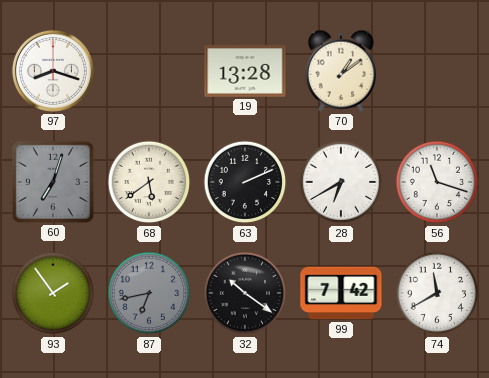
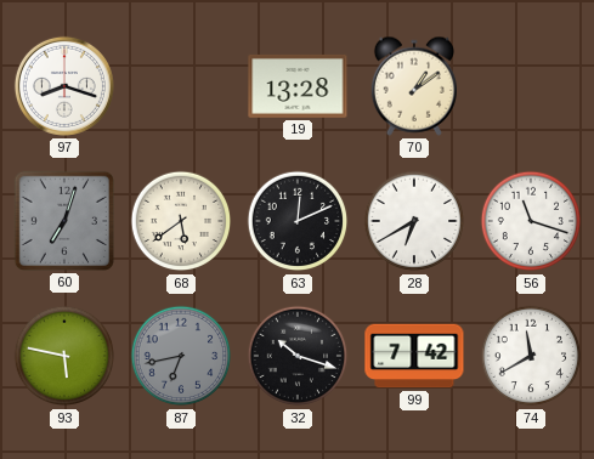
63: 2:11 -> 12:11
93: 1:54 -> 5:47
32: 10:21 -> 10:18
